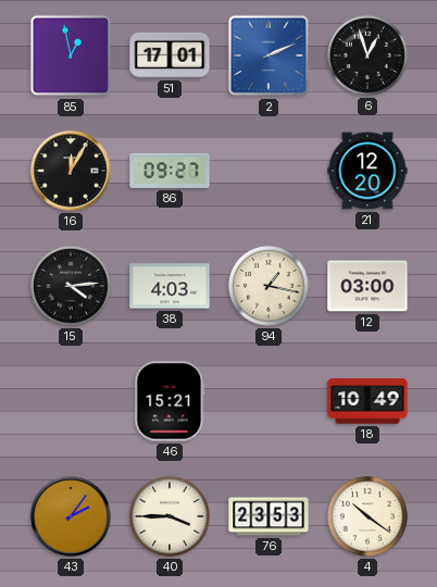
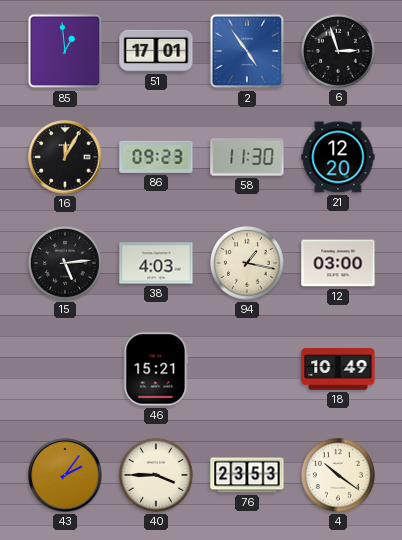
85: 12:58 -> 12:59
2: 2:11 -> 4:54
6: 12:57 -> 2:57
86: 09:27 -> 09:23
58: none -> 11:30
15: 4:14 -> 5:14
